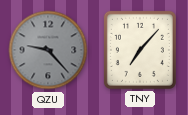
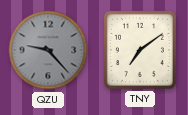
TNY: 7:07 -> 7:09
